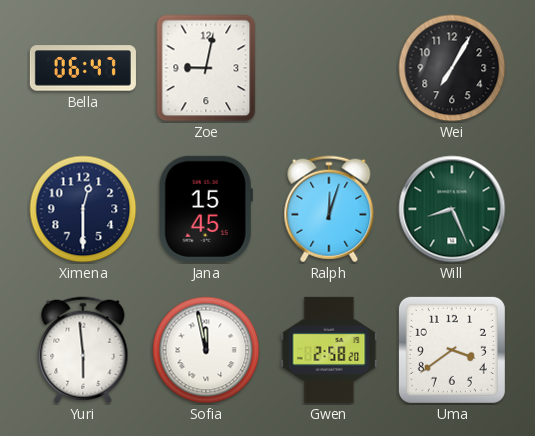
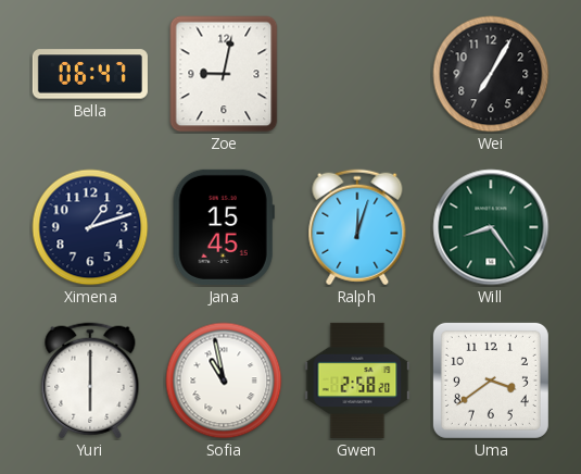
Ximena: 12:30 -> 1:12
Will: 8:26 -> 8:24
Yuri: 5:59 -> 6:00
Sofia: 11:58 -> 10:58
